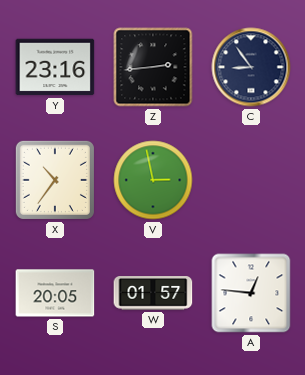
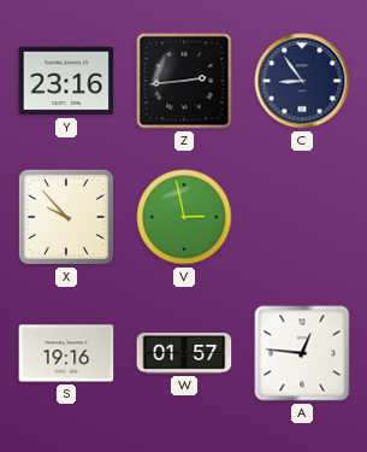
X: 10:36 -> 9:53
S: 20:05 -> 19:16
